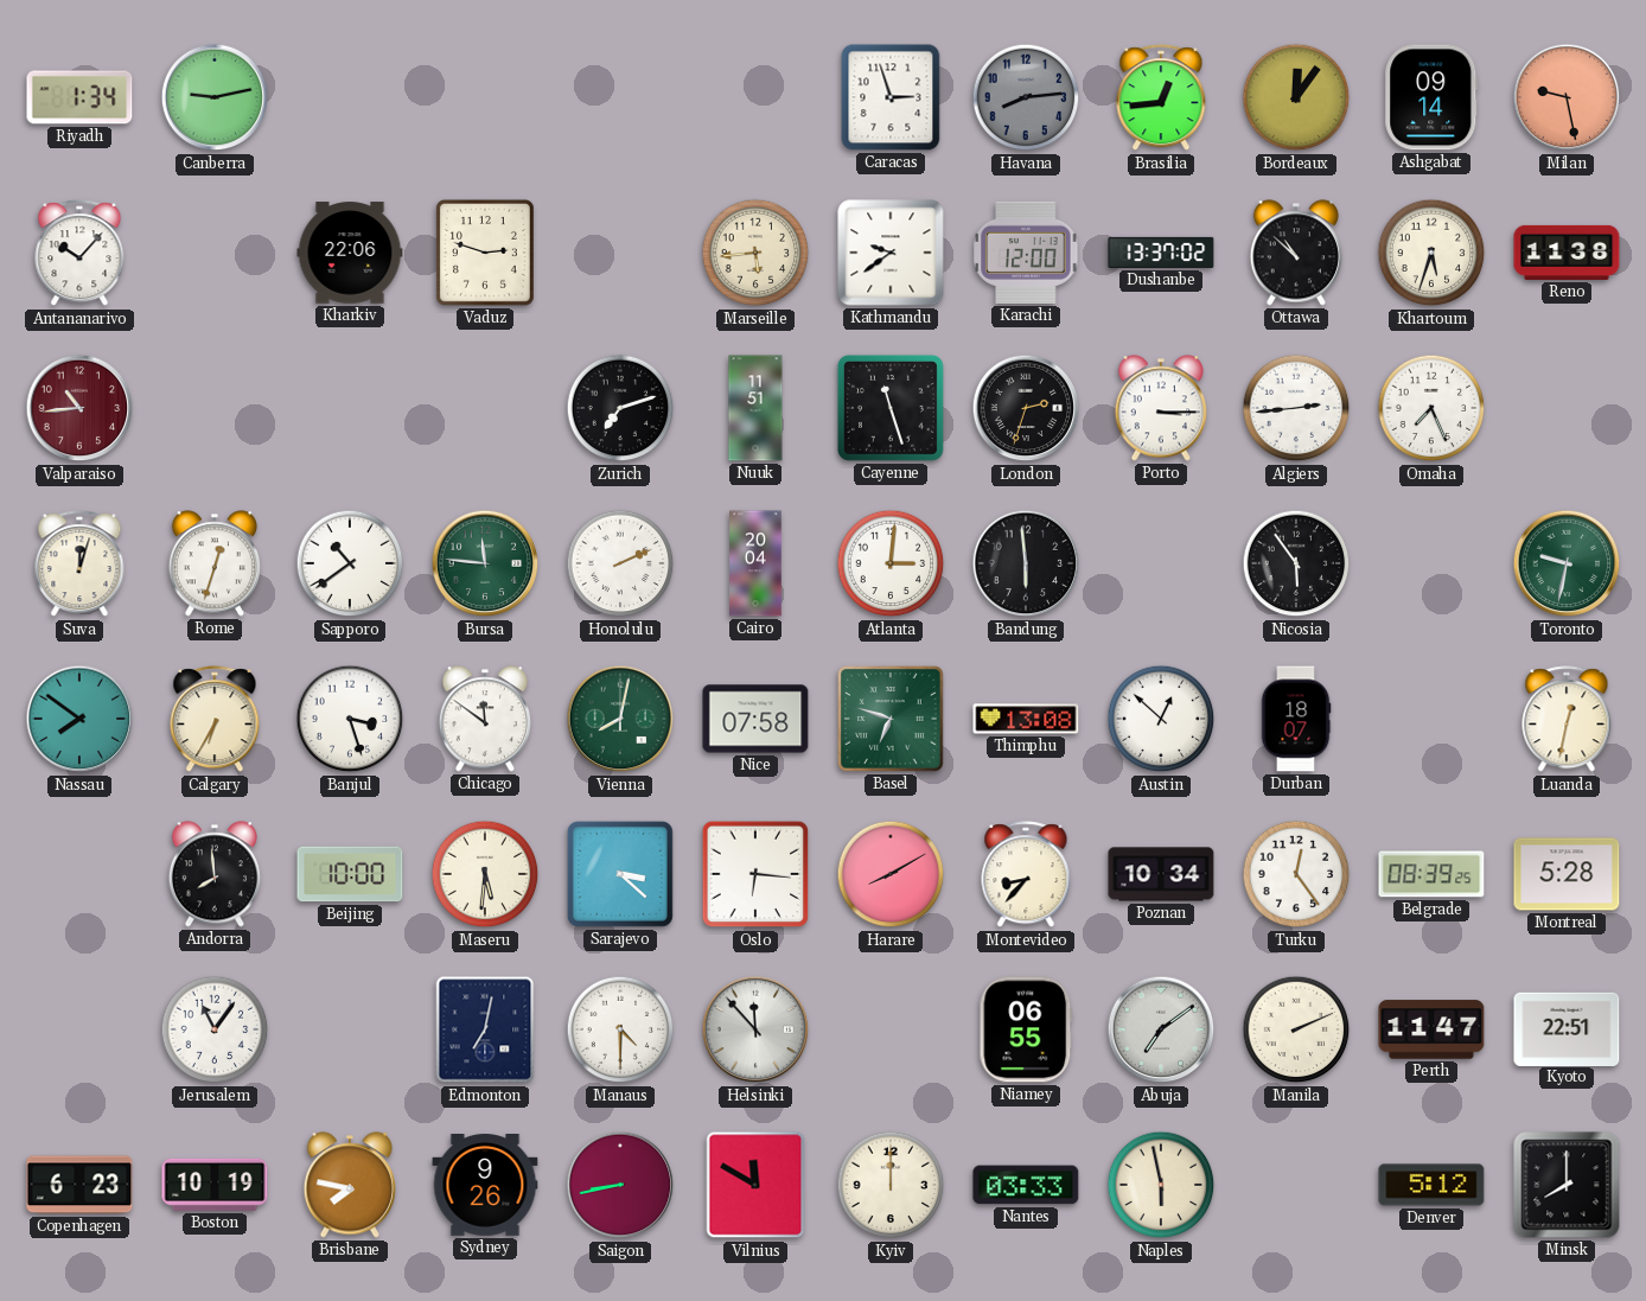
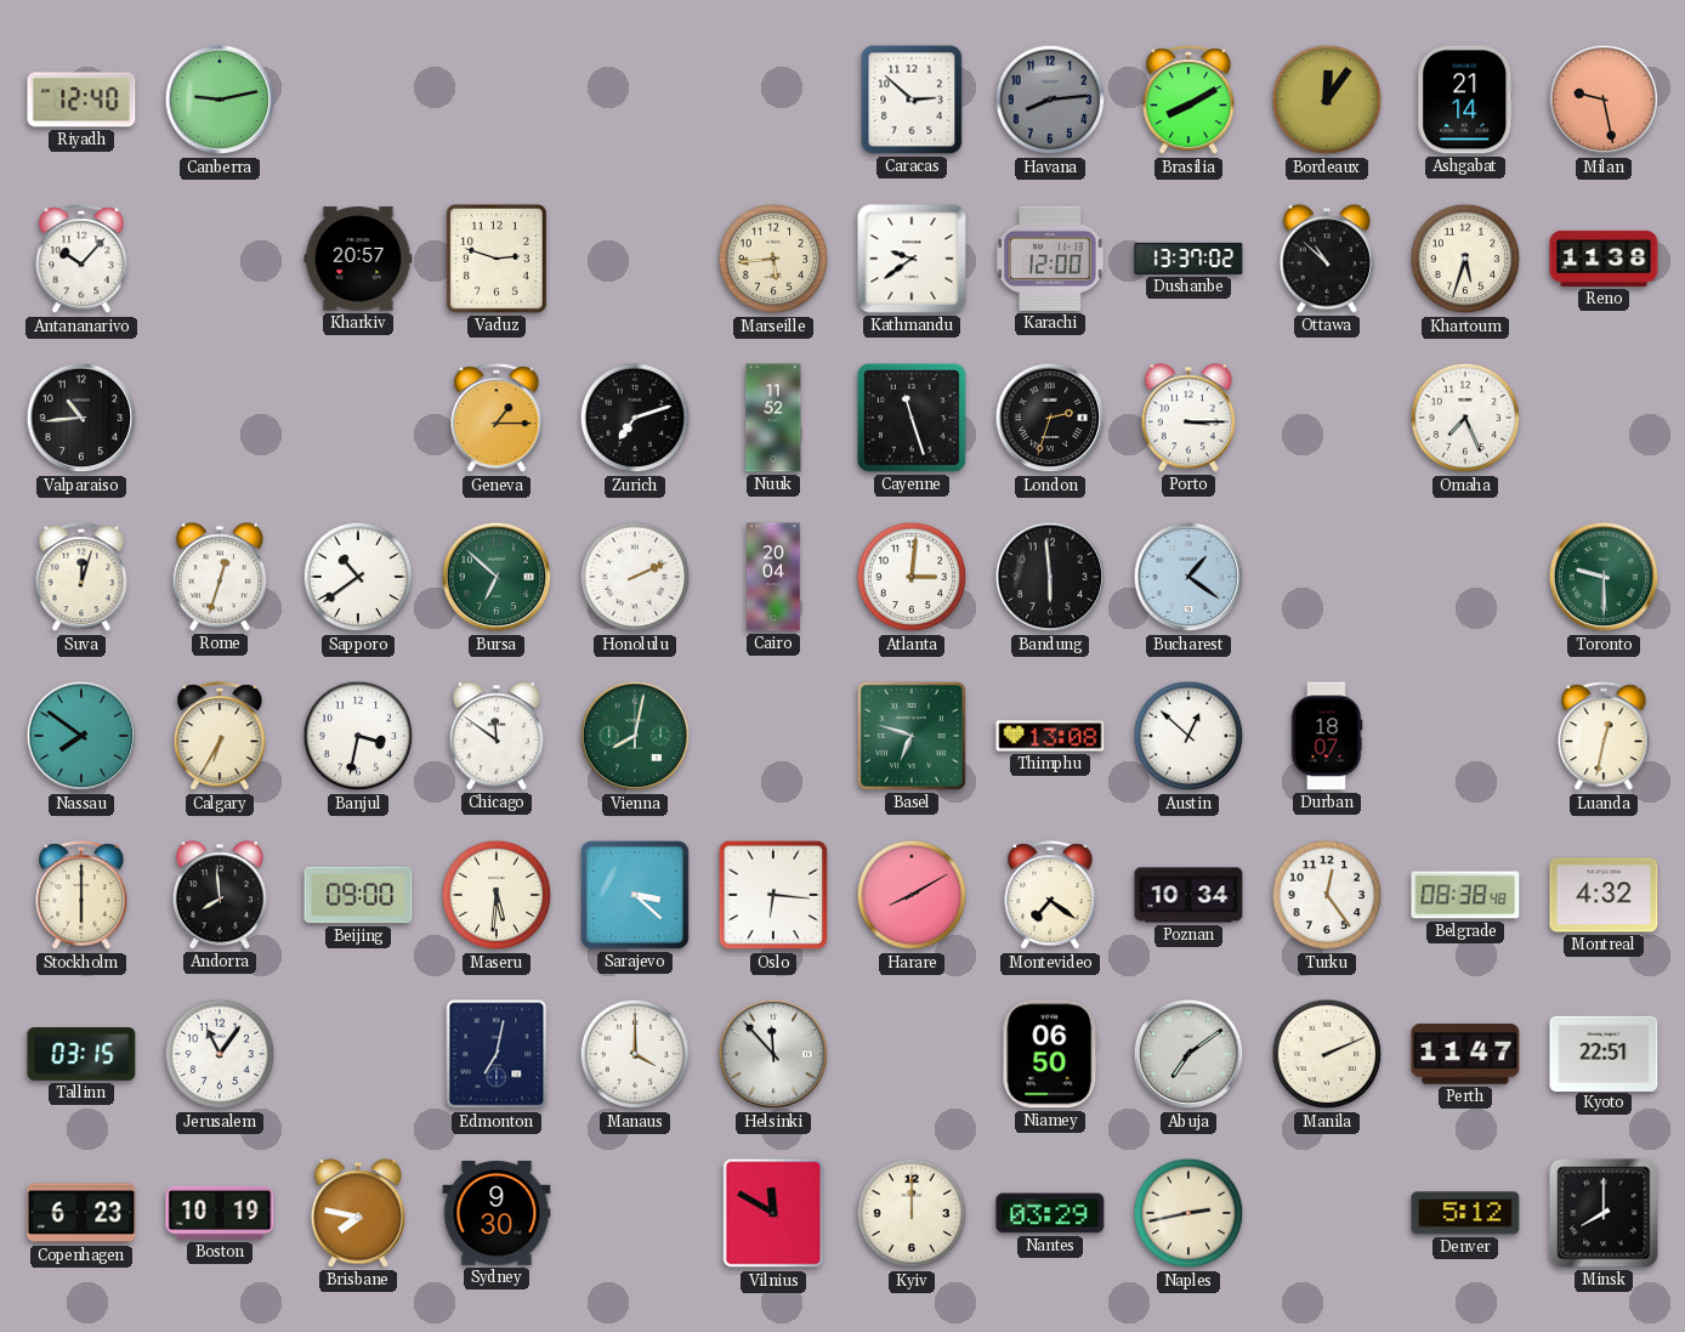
Riyadh: 1:34 -> 12:40
Caracas: 2:57 -> 2:52
Brasilia: 12:44 -> 8:10
Ashgabat: 09:14 -> 21:14
Kharkiv: 22:06 -> 20:57
Valparaiso dial: burgundy -> black
Geneva: none -> 1:15
Nuuk: 11:51 -> 11:52
Algiers: 2:44 -> none
Bursa: 11:46 -> 6:52
Bucharest: none -> 1:21
Nicosia: 5:54 -> none
Toronto: 9:32 -> 9:30
Banjul: 3:27 -> 3:32
Nice: 07:58 -> none
Stockholm: none -> 6:00
Beijing: 10:00 -> 09:00
Montevideo: 8:37 -> 7:21
Belgrade: 08:39 -> 08:38
Montreal: 5:28 -> 4:32
Tallinn: none -> 03:15
Manaus: 4:30 -> 4:00
Niamey: 06:55 -> 06:50
Sydney: 9:26 -> 9:30
Saigon: 8:43 -> none
Nantes: 03:33 -> 03:29
Naples: 5:58 -> 2:43
